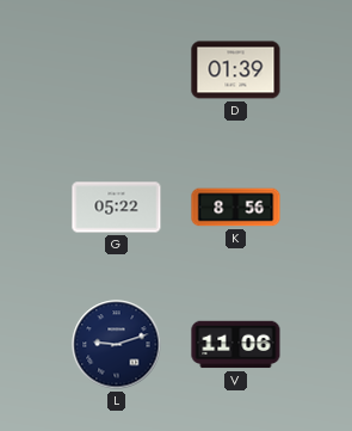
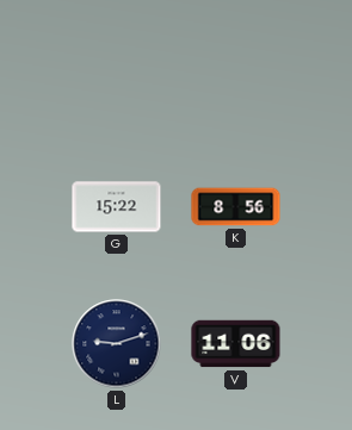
D: 01:39 -> none
G: 05:22 -> 15:22
